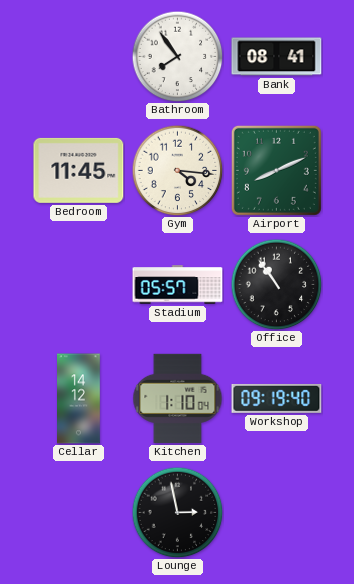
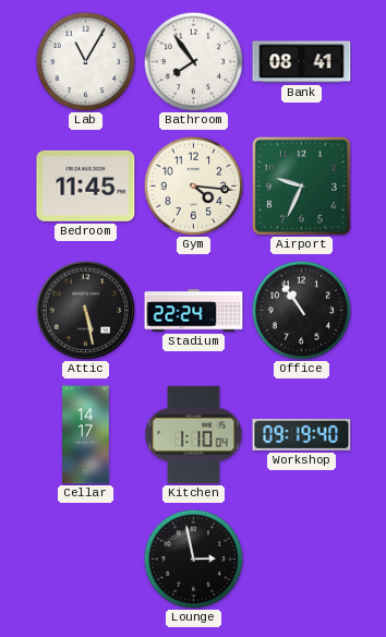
Lab: none -> 11:05
Airport: 8:11 -> 9:34
Attic: none -> 5:28
Stadium: 05:57 -> 22:24
Cellar: 14:12 -> 14:17
